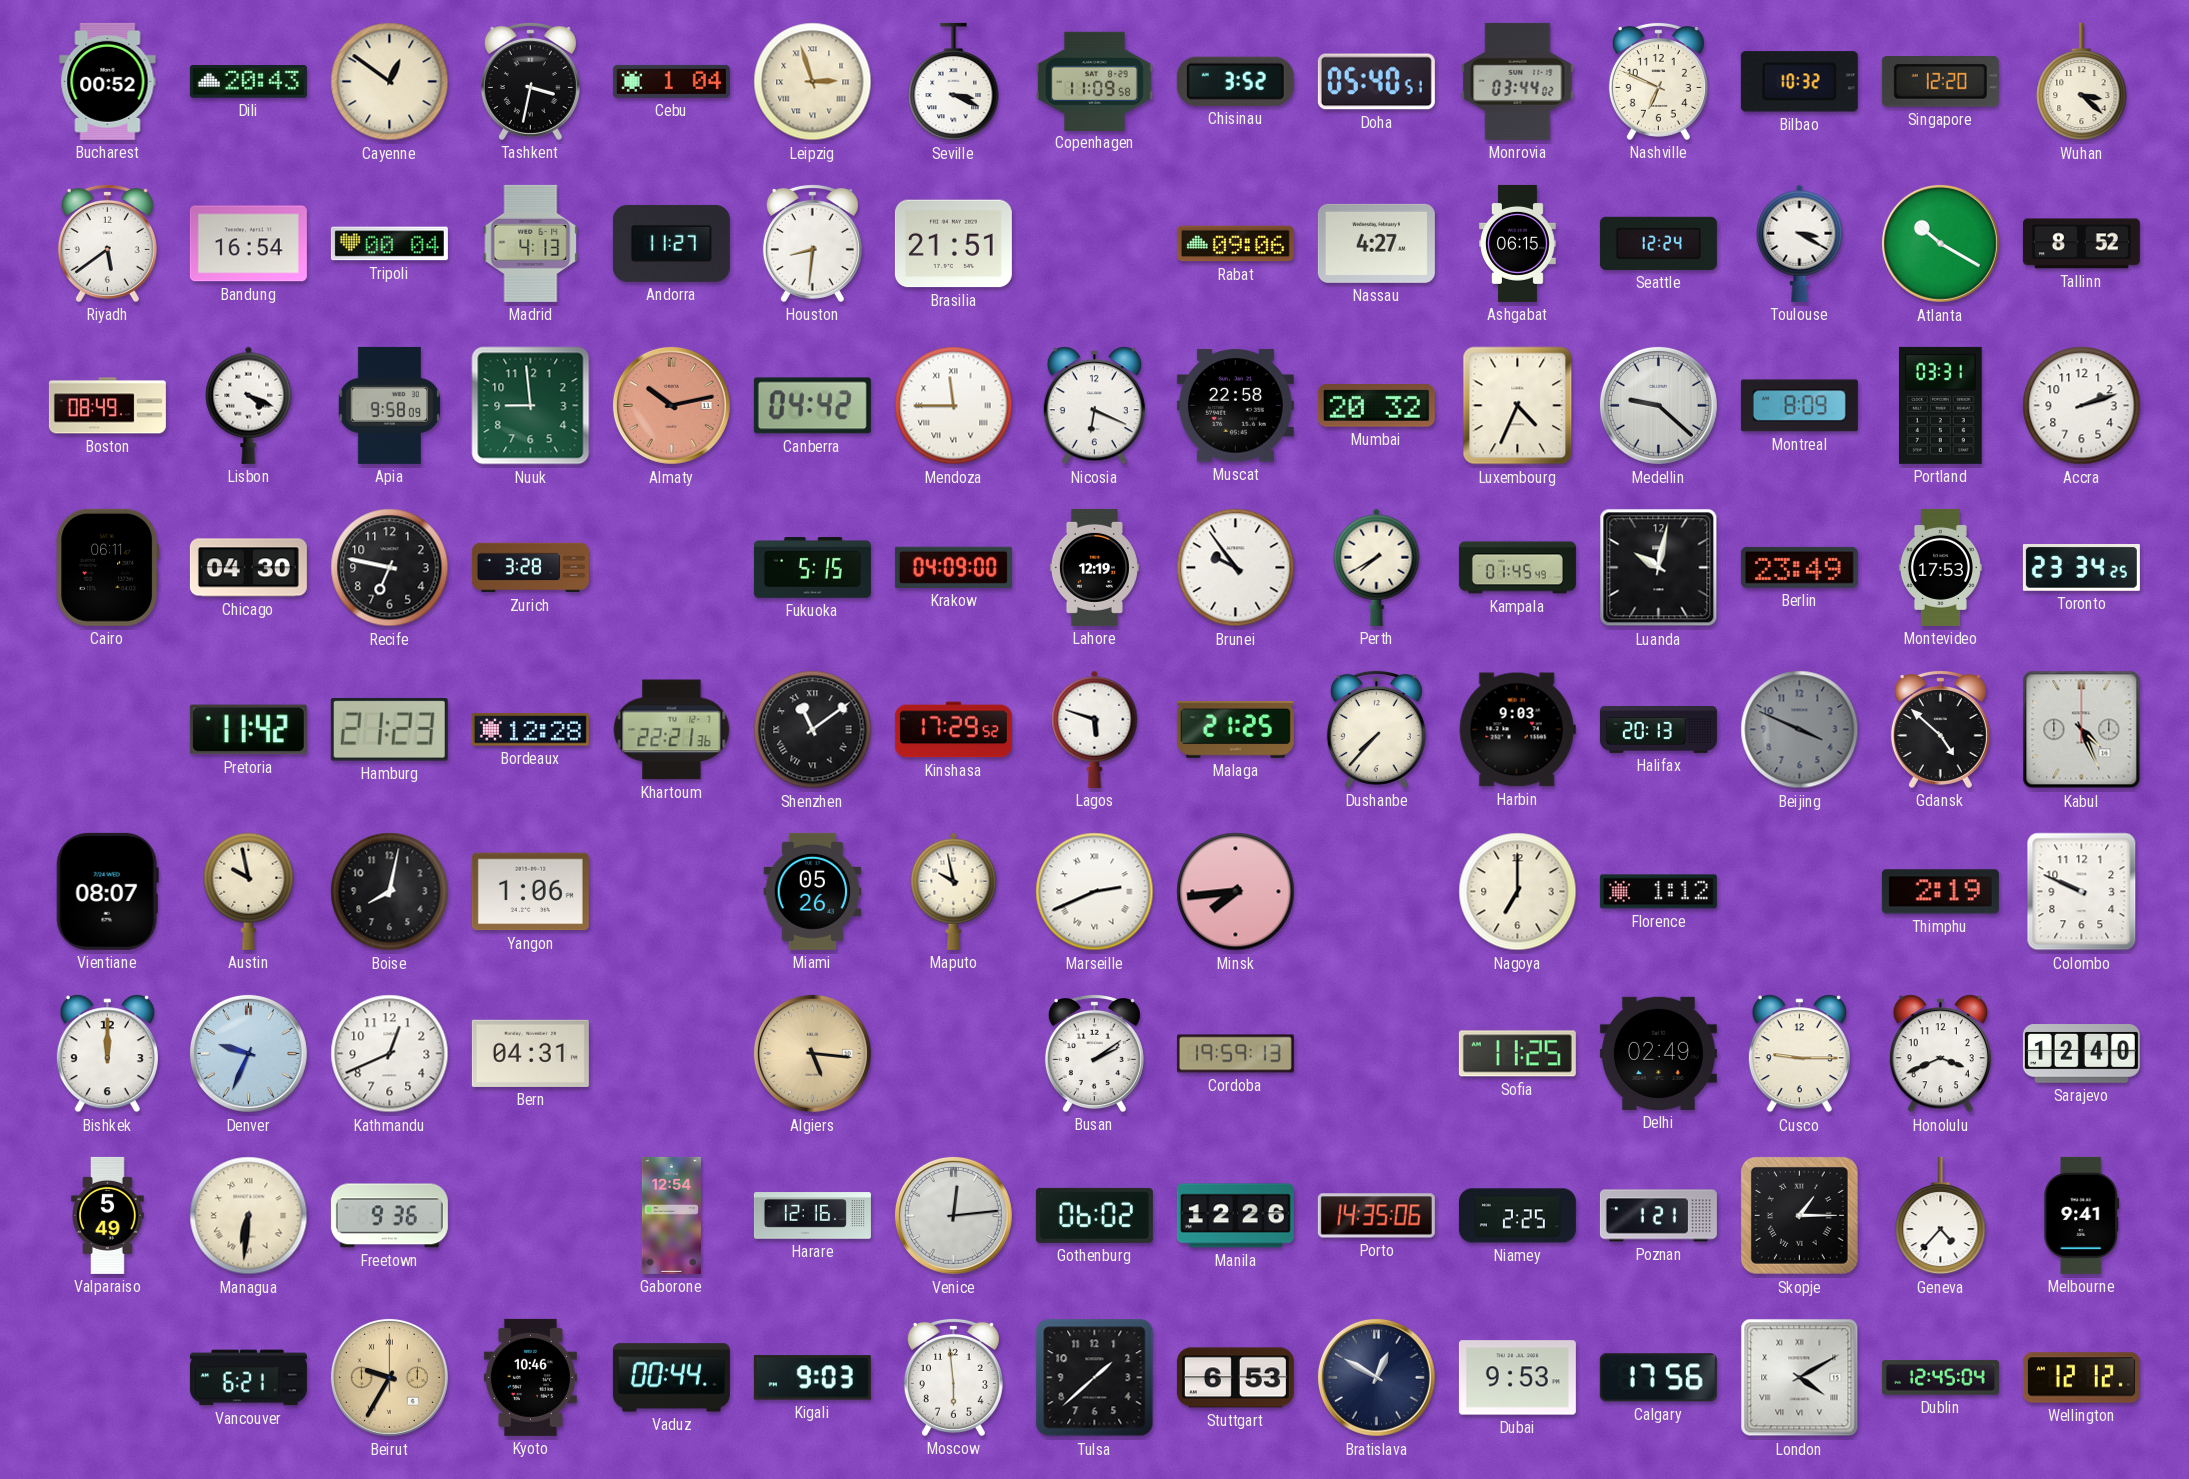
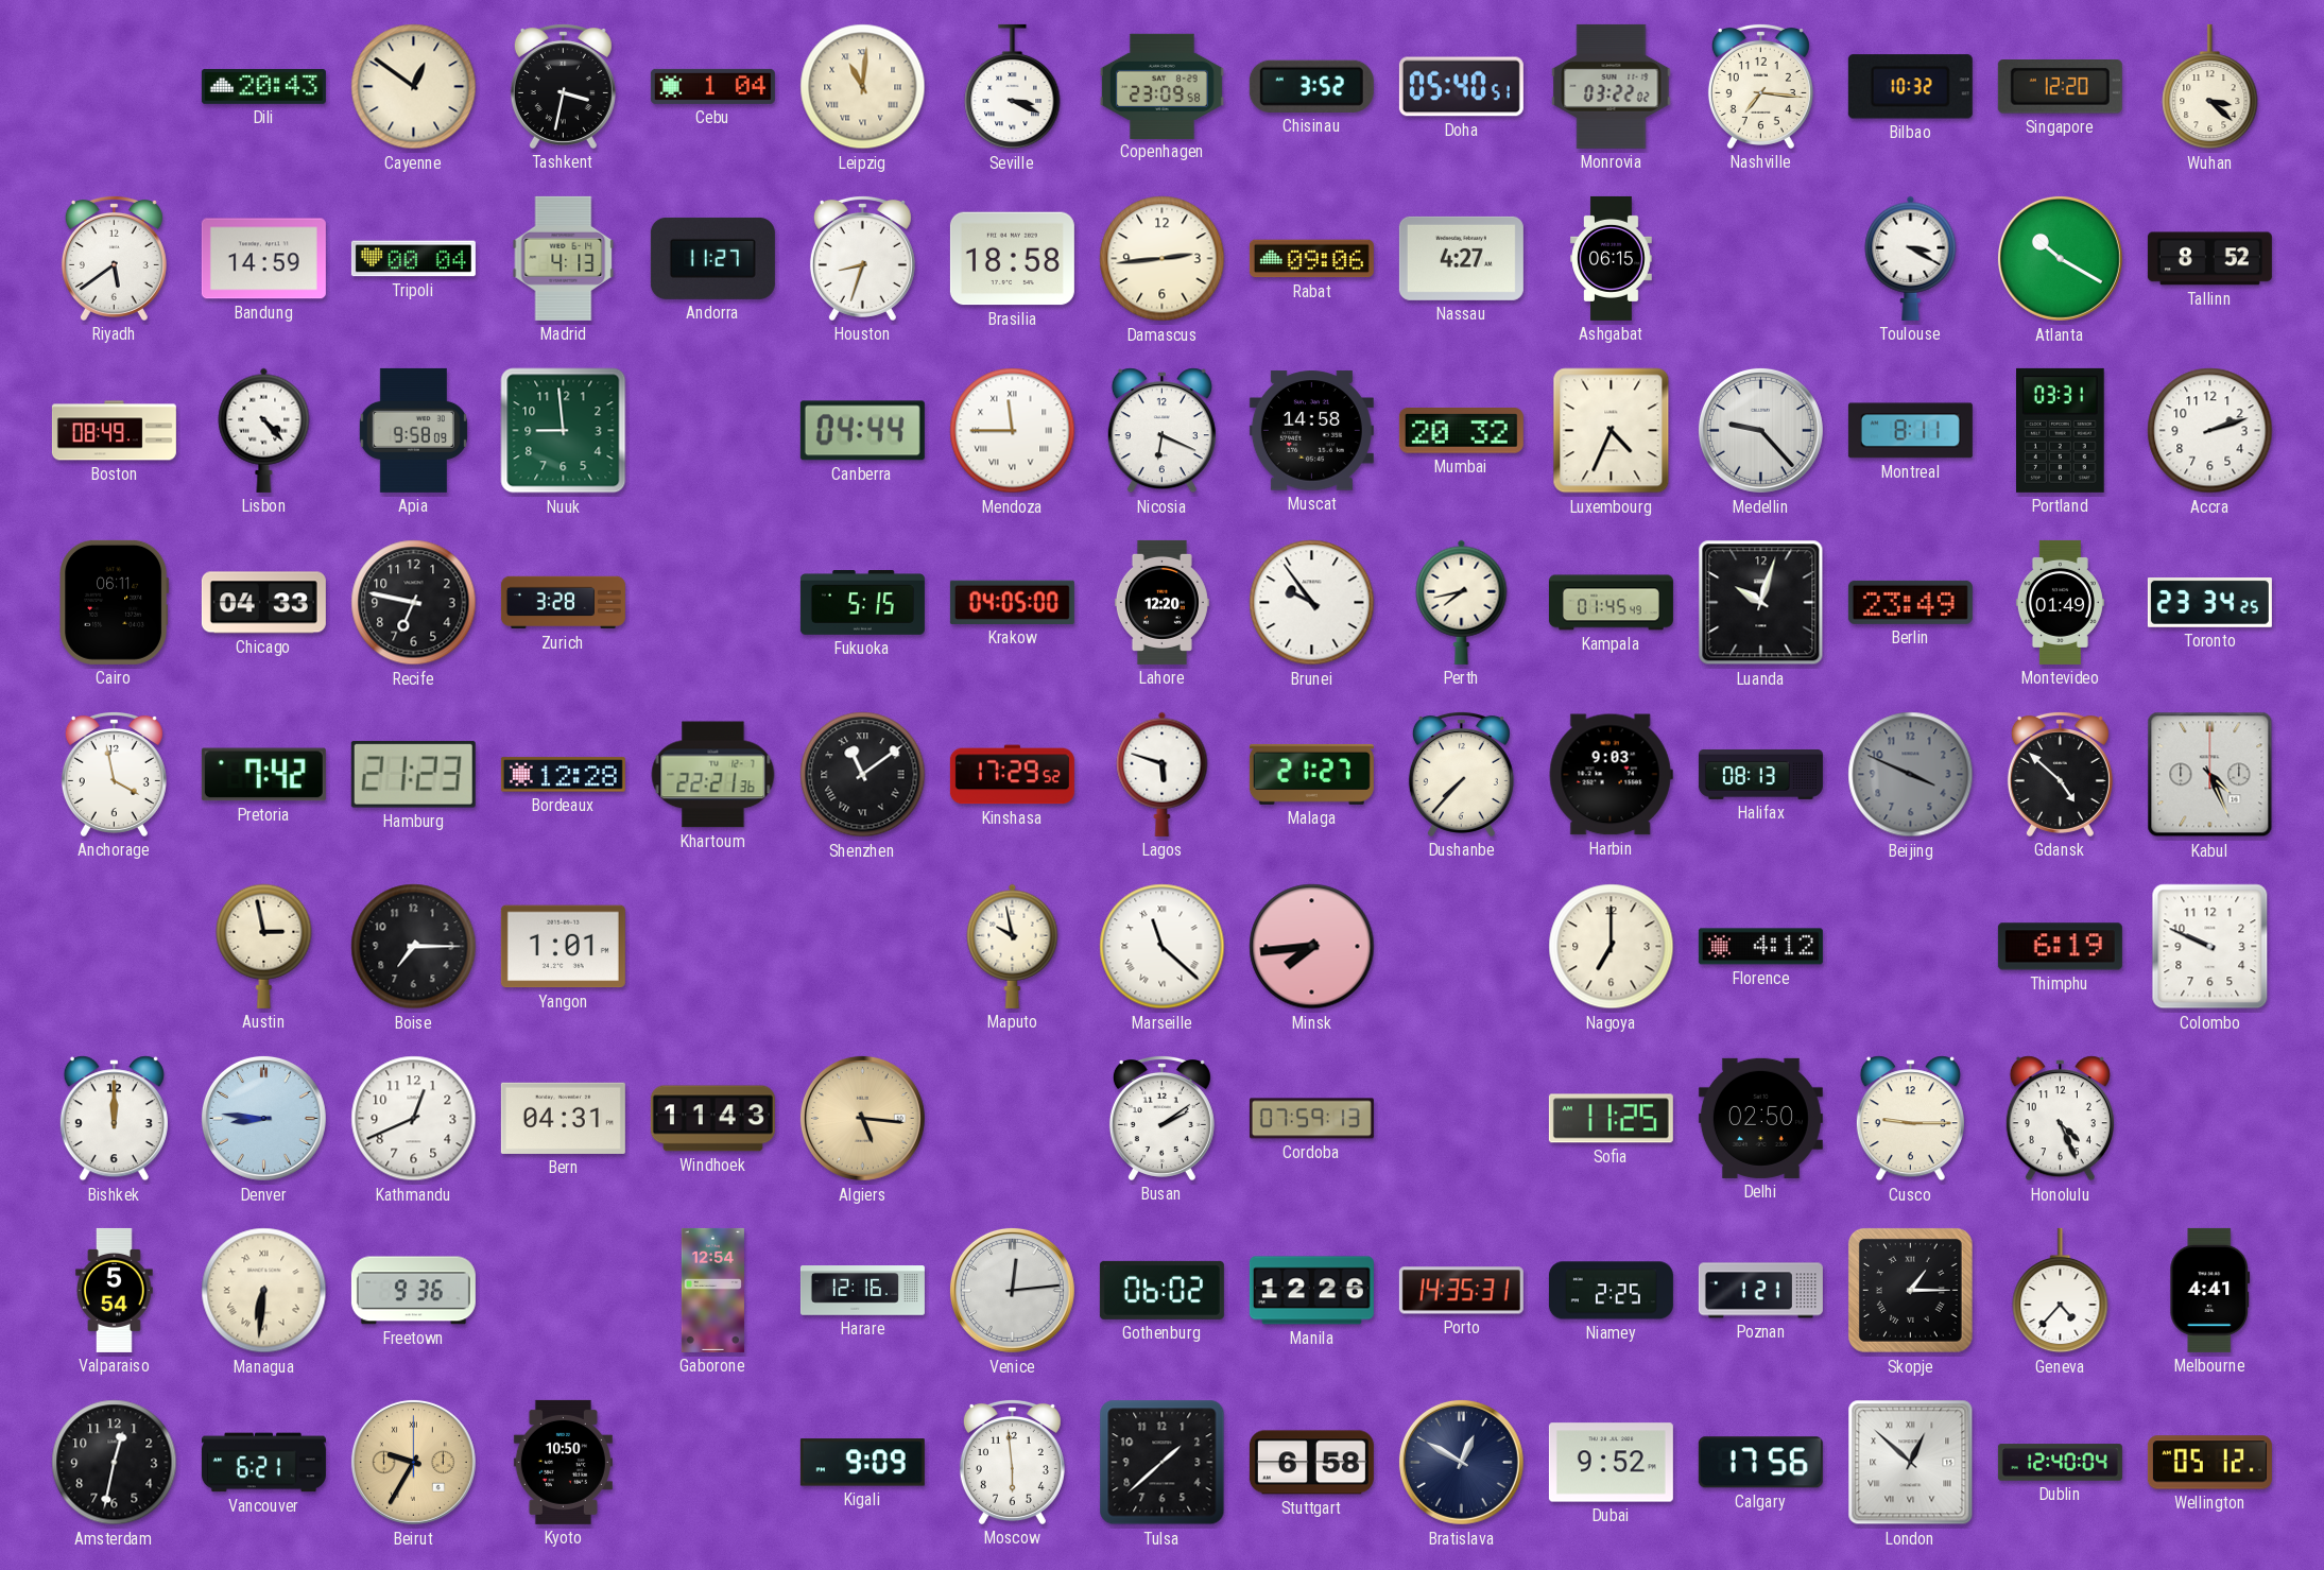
Bucharest: 00:52 -> none
Leipzig: 2:57 -> 11:01
Copenhagen: 11:09 -> 23:09
Monrovia: 03:44 -> 03:22
Nashville: 6:49 -> 7:16
Bandung: 16:54 -> 14:59
Houston: 8:31 -> 8:33
Brasilia: 21:51 -> 18:58
Damascus: none -> 2:44
Seattle: 12:24 -> none
Lisbon: 4:19 -> 4:23
Almaty: 10:13 -> none
Canberra: 04:42 -> 04:44
Muscat: 22:58 -> 14:58
Medellin: 9:22 -> 9:23
Montreal: 8:09 -> 8:11
Chicago: 04:30 -> 04:33
Krakow: 04:09 -> 04:05
Lahore: 12:19 -> 12:20
Perth: 7:40 -> 7:43
Luanda: 10:02 -> 10:03
Montevideo: 17:53 -> 01:49
Anchorage: none -> 3:58
Pretoria: 11:42 -> 7:42
Malaga: 21:25 -> 21:27
Halifax: 20:13 -> 08:13
Vientiane: 08:07 -> none
Austin: 9:58 -> 2:58
Boise: 8:02 -> 7:15
Yangon: 1:06 -> 1:01
Miami: 05:26 -> none
Marseille: 2:41 -> 11:22
Florence: 1:12 -> 4:12
Thimphu: 2:19 -> 6:19
Denver: 9:34 -> 8:46
Windhoek: none -> 11:43
Cordoba: 19:59 -> 07:59
Delhi: 02:49 -> 02:50
Honolulu: 3:41 -> 4:26
Sarajevo: 12:40 -> none
Valparaiso: 5:49 -> 5:54
Porto: 14:35:06 -> 14:35:31
Melbourne: 9:41 -> 4:41
Amsterdam: none -> 12:32
Kyoto: 10:46 -> 10:50
Vaduz: 00:44 -> none
Kigali: 9:03 -> 9:09
Stuttgart: 6:53 -> 6:58
Dubai: 9:53 -> 9:52
London: 4:10 -> 12:52
Dublin: 12:45 -> 12:40
Wellington: 12:12 -> 05:12
